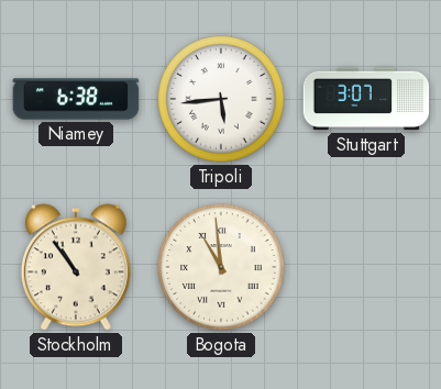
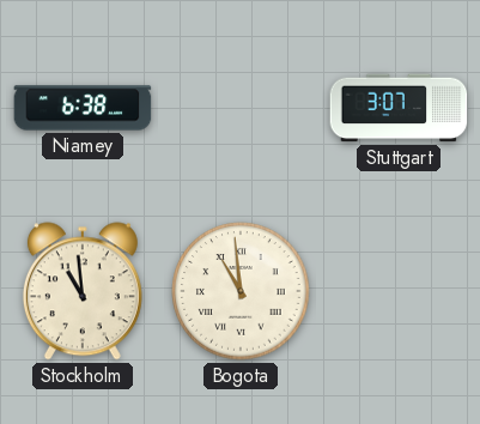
Tripoli: 5:44 -> none
Stockholm: 10:54 -> 10:59
